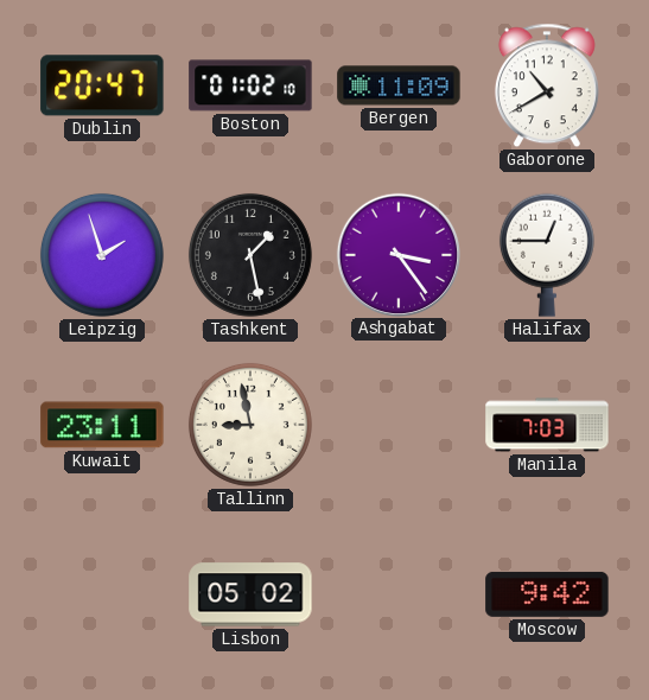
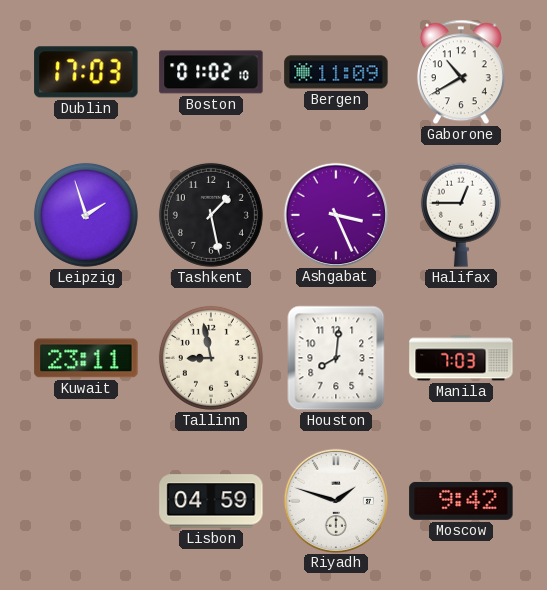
Dublin: 20:47 -> 17:03
Ashgabat: 3:24 -> 3:26
Houston: none -> 8:01
Lisbon: 05:02 -> 04:59
Riyadh: none -> 1:48
